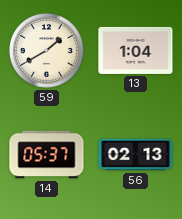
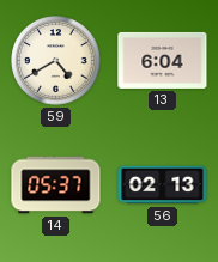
59: 1:40 -> 4:40
13: 1:04 -> 6:04
